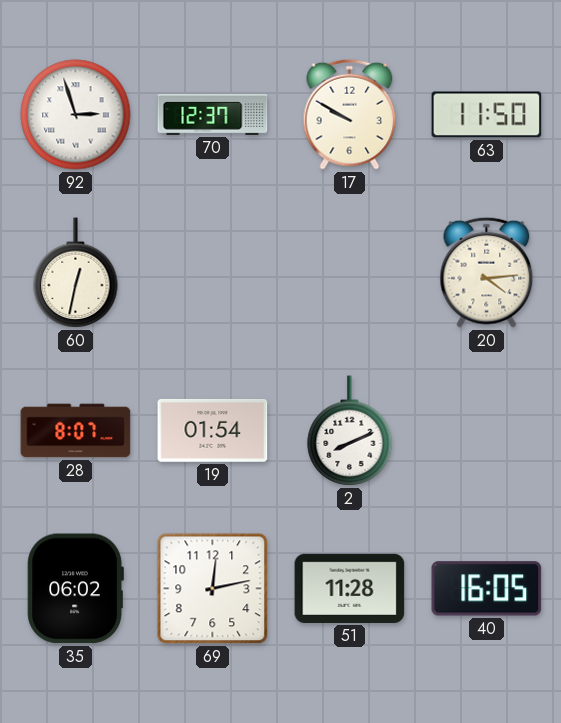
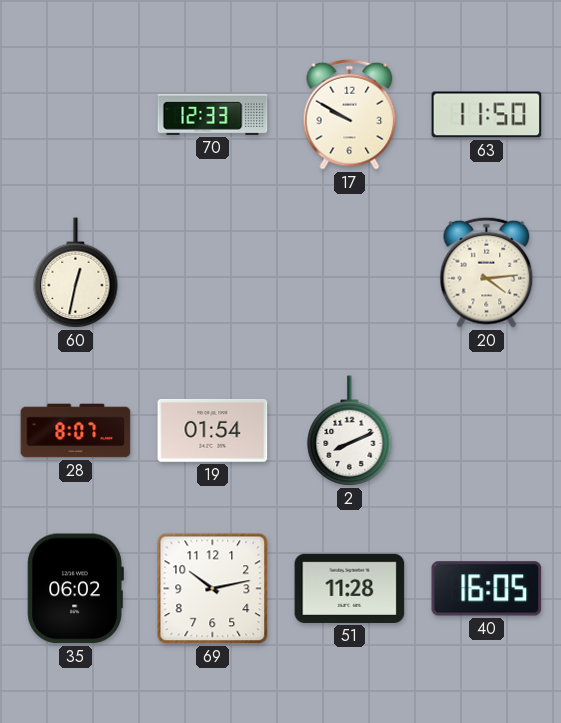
92: 2:57 -> none
70: 12:37 -> 12:33
69: 12:13 -> 10:13
